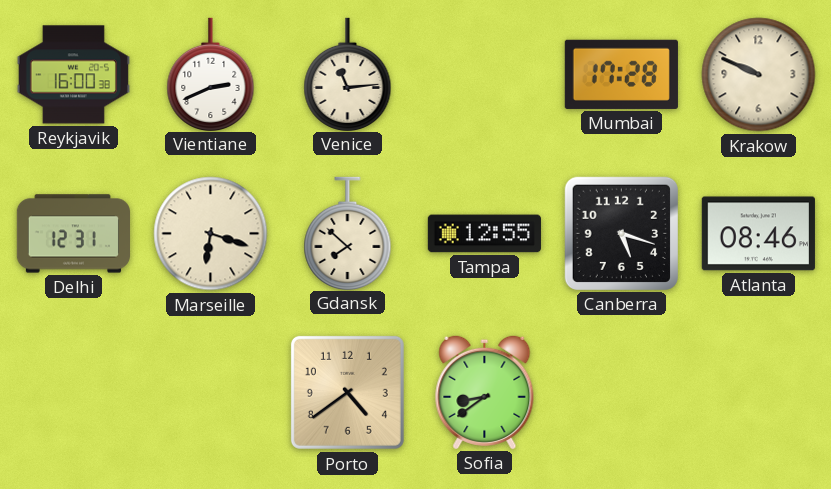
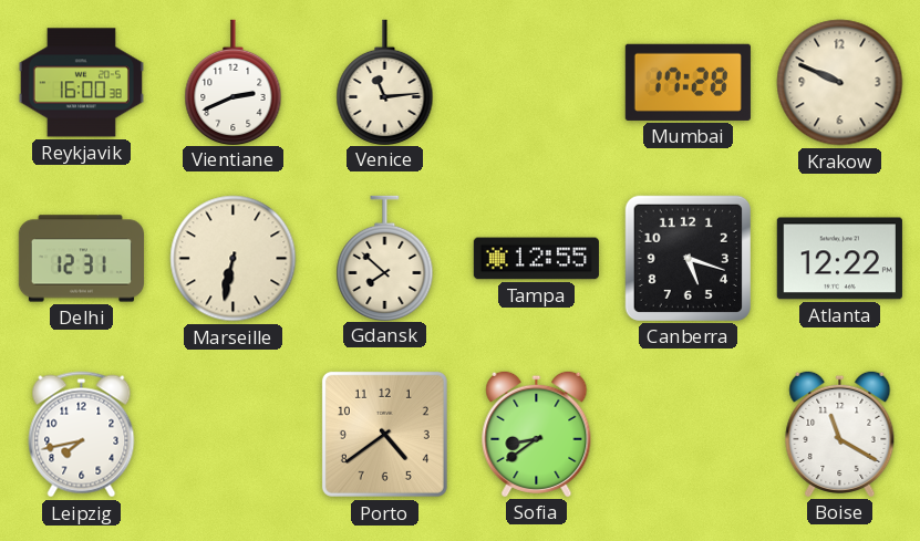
Marseille: 6:18 -> 6:32
Atlanta: 08:46 -> 12:22
Leipzig: none -> 7:43
Boise: none -> 11:20
